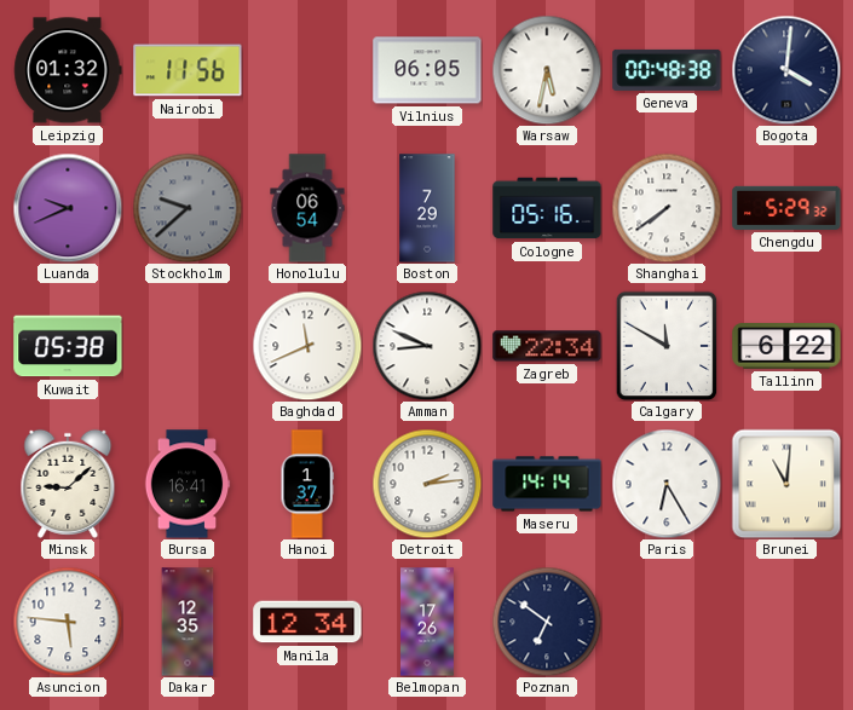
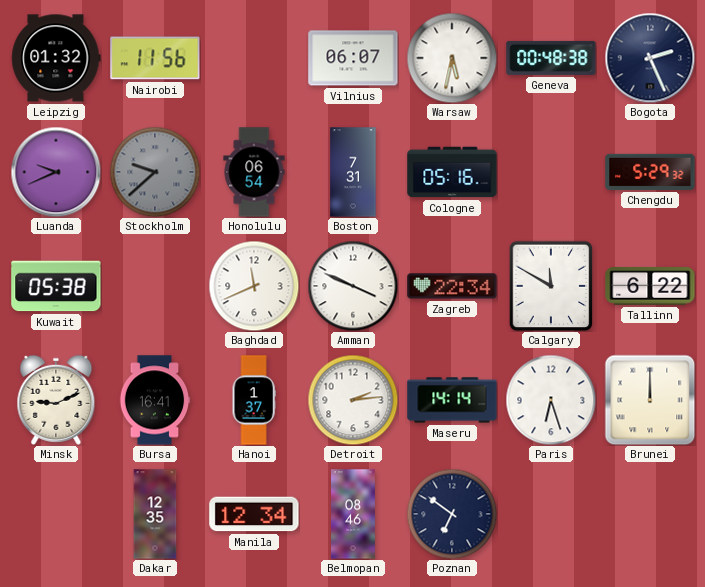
Vilnius: 06:05 -> 06:07
Bogota: 4:01 -> 2:26
Boston: 7:29 -> 7:31
Shanghai: 7:39 -> none
Amman: 8:49 -> 3:49
Minsk: 9:08 -> 9:11
Paris: 6:25 -> 6:27
Brunei: 11:01 -> 12:00
Asuncion: 5:46 -> none
Belmopan: 17:26 -> 08:46
